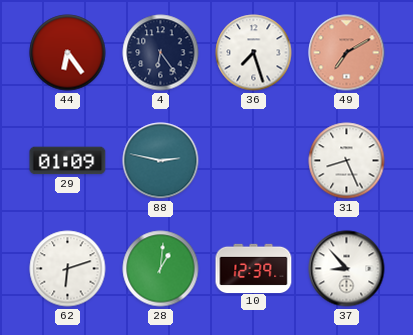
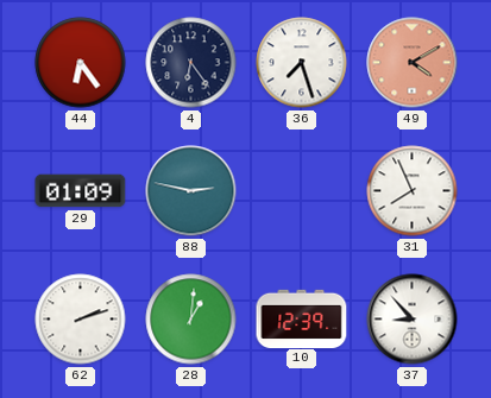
49: 7:10 -> 4:10
31: 8:26 -> 7:56
62: 6:12 -> 2:12
